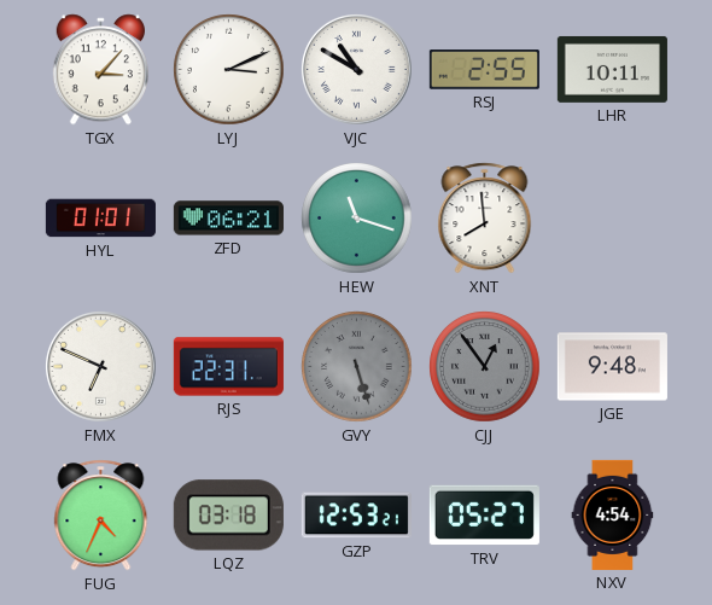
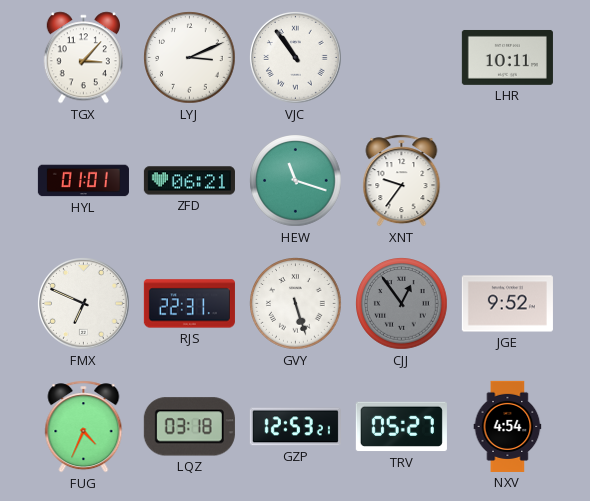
VJC: 10:50 -> 10:54
RSJ: 2:55 -> none
XNT: 7:59 -> 9:36
GVY dial: grey -> white
JGE: 9:48 -> 9:52
